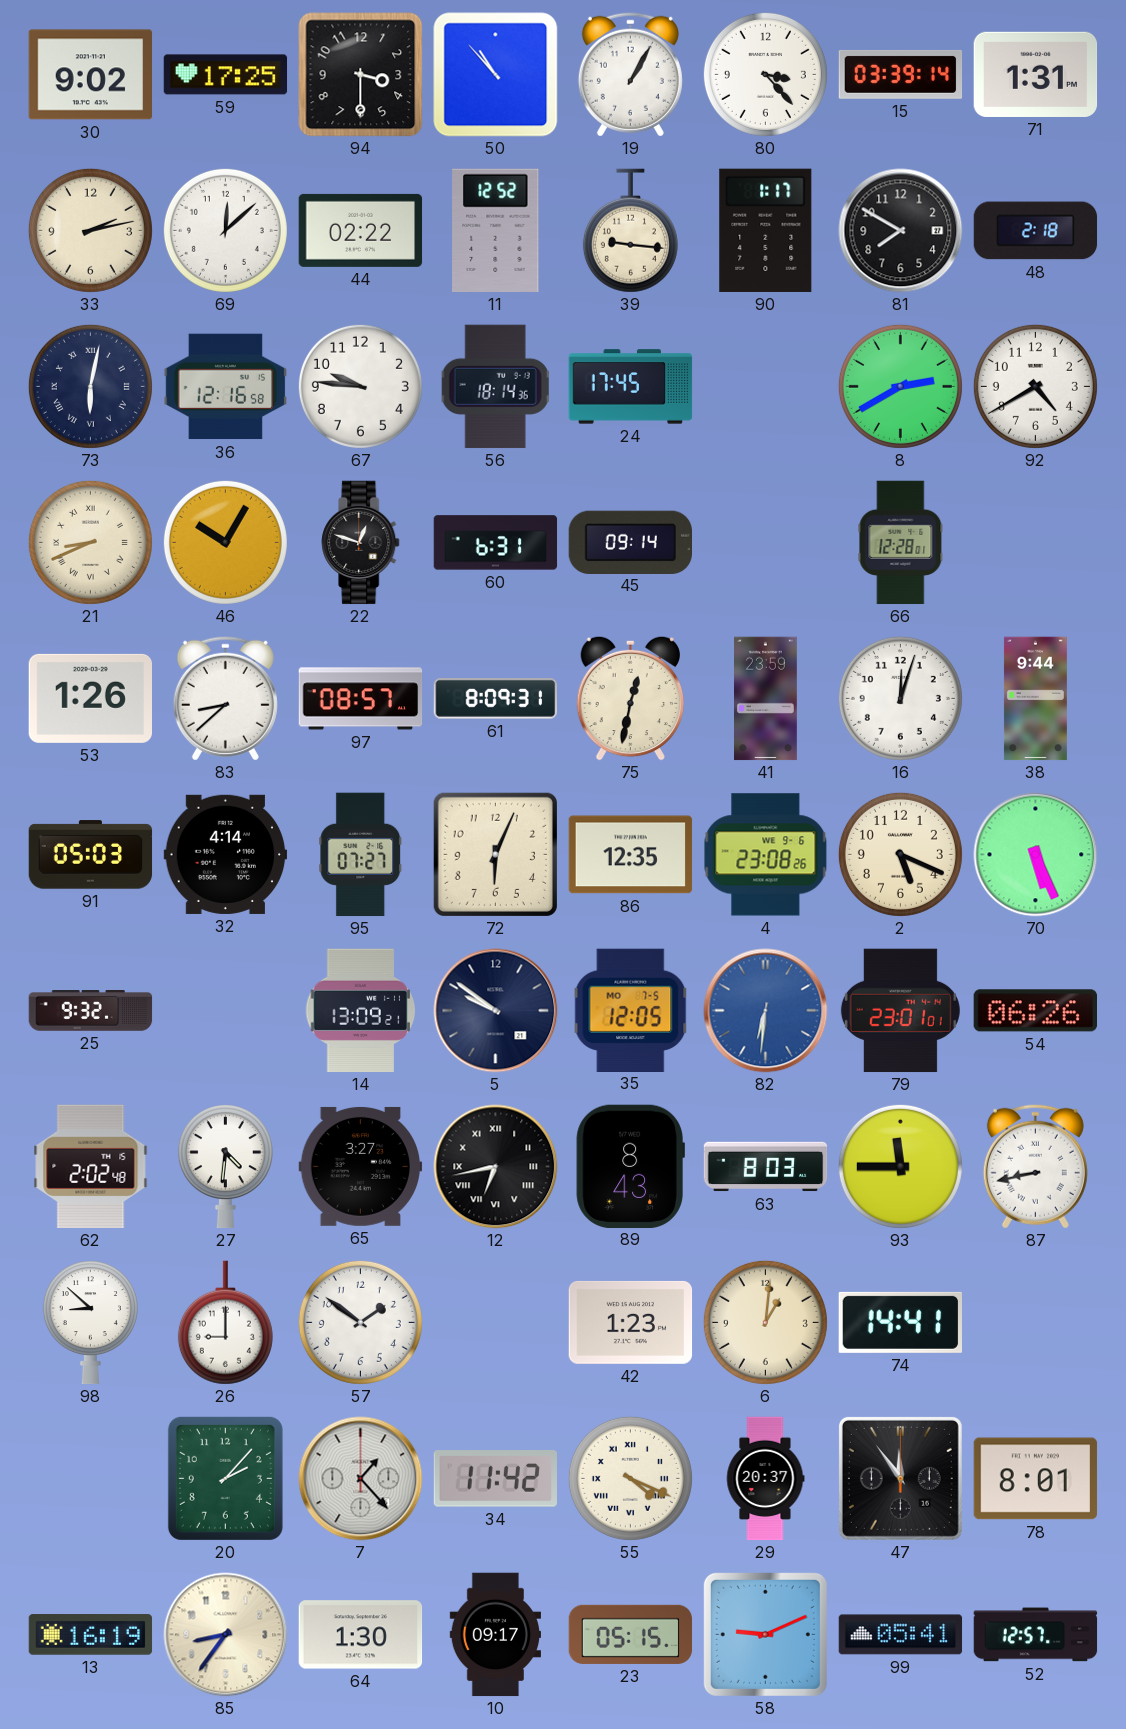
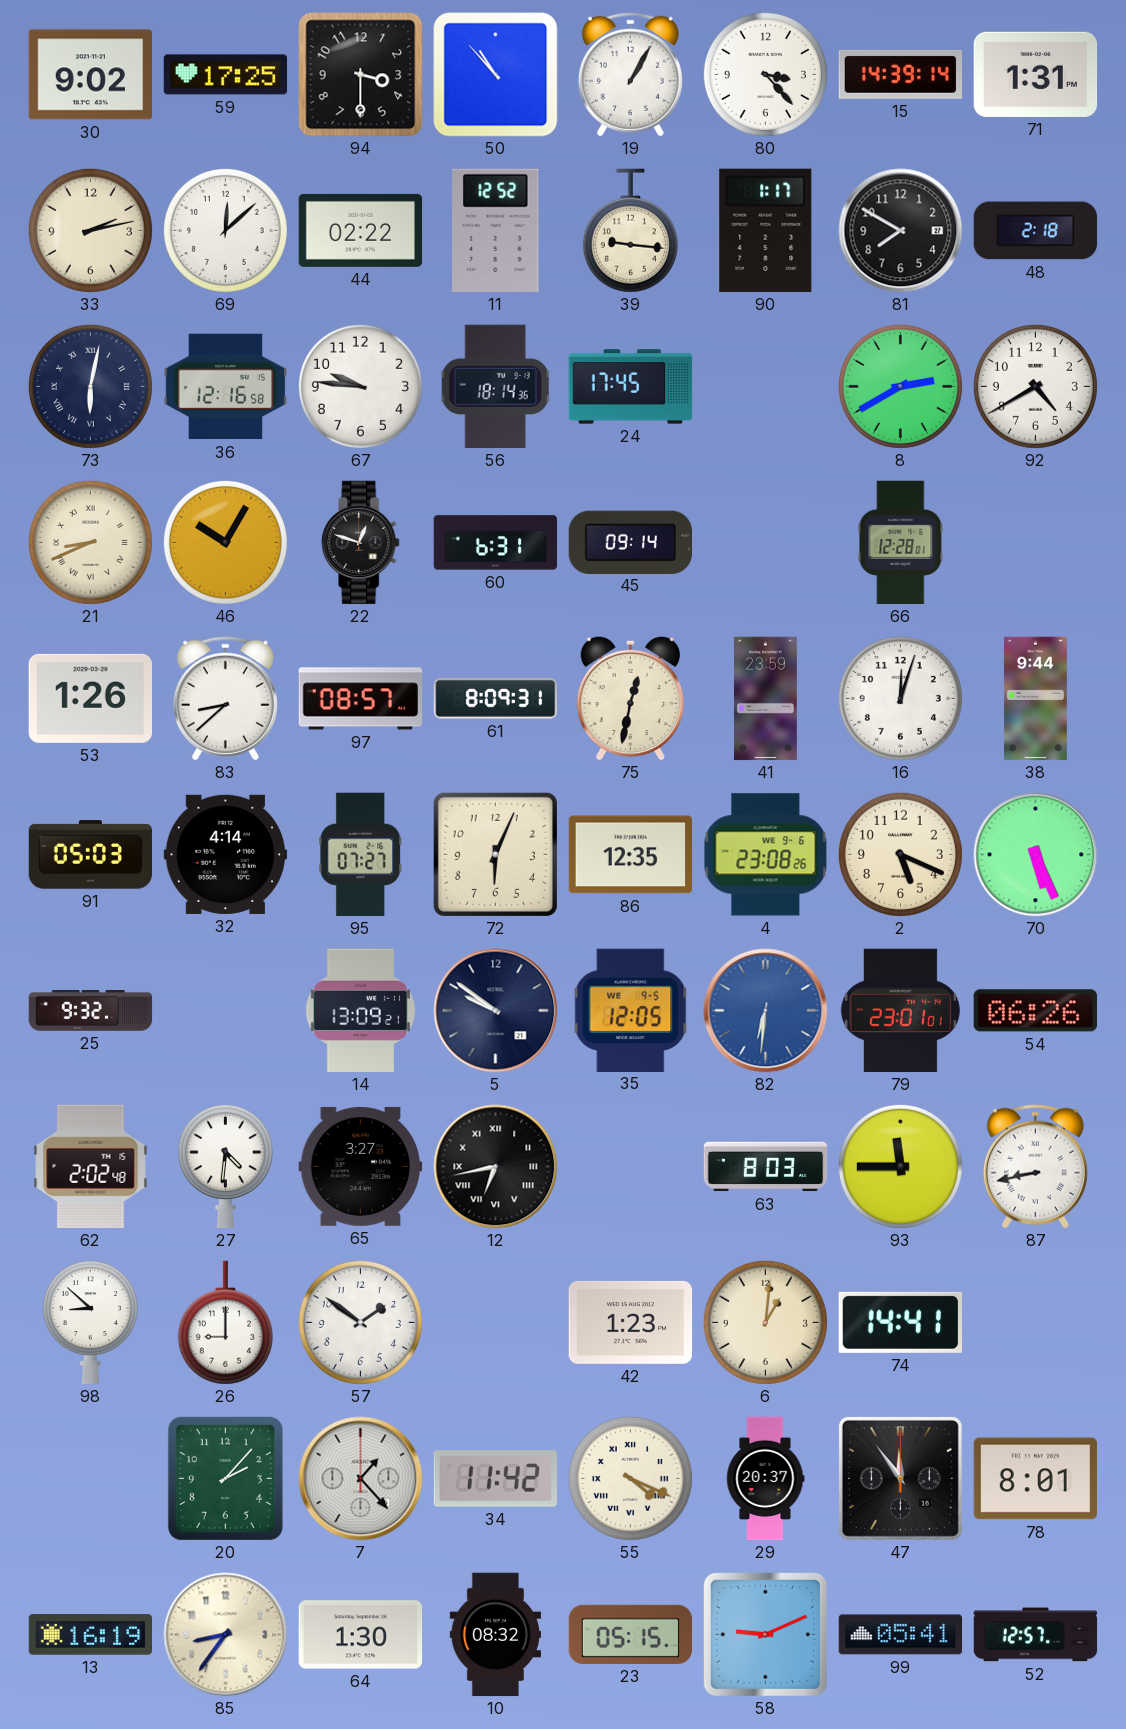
15: 03:39 -> 14:39
35 date: MO 7-5 -> WE 9-5
89: 8:43 -> none
10: 09:17 -> 08:32
